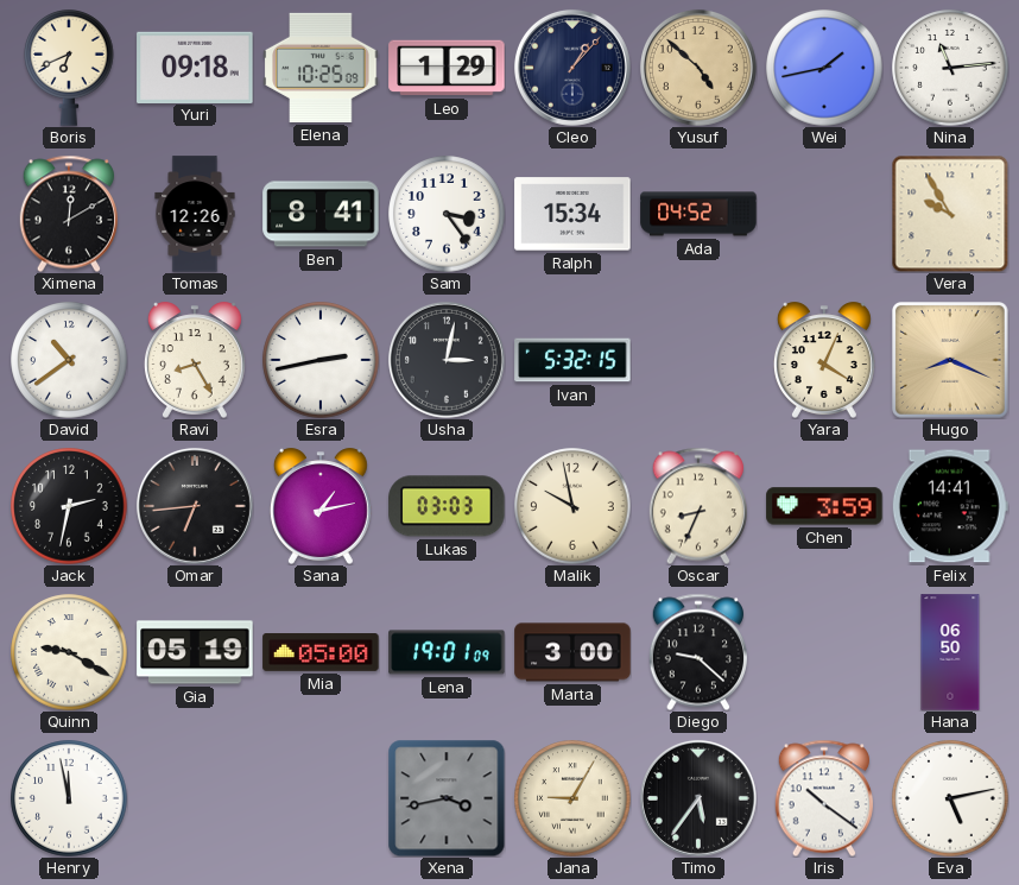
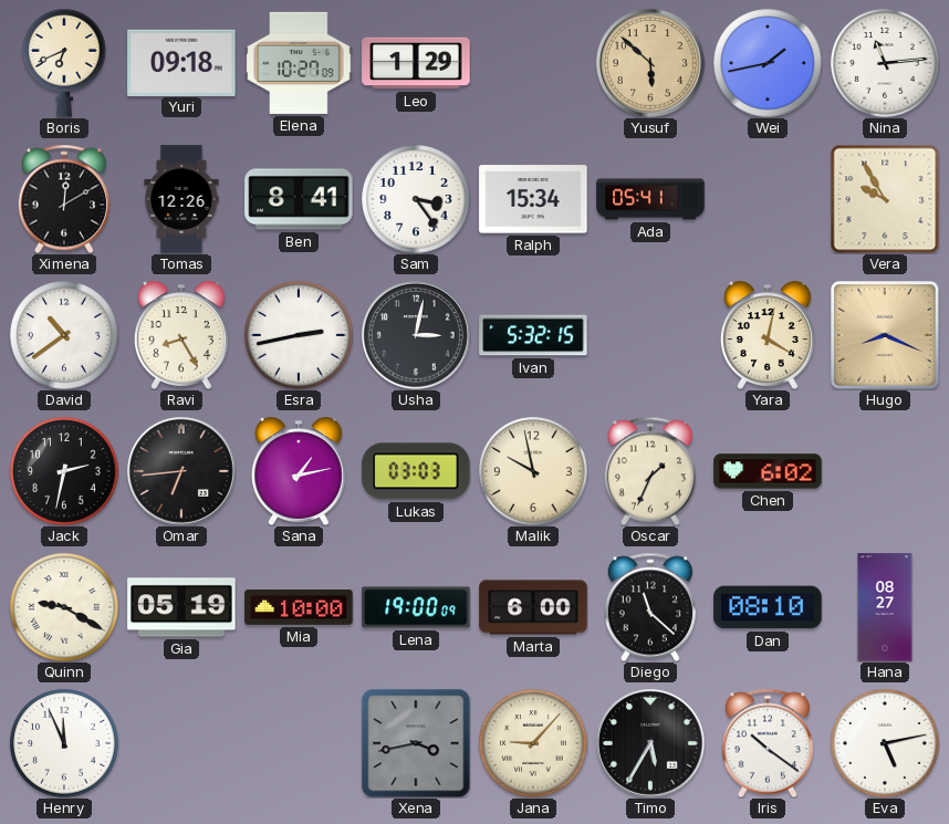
Elena: 10:25 -> 10:27
Cleo: 1:07 -> none
Yusuf: 4:52 -> 5:52
Ada: 04:52 -> 05:41
Yara: 4:04 -> 4:02
Oscar: 8:34 -> 1:34
Chen: 3:59 -> 6:02
Felix: 14:41 -> none
Mia: 05:00 -> 10:00
Lena: 19:01 -> 19:00
Marta: 3:00 -> 6:00
Diego: 9:22 -> 11:22
Dan: none -> 08:10
Hana: 06:50 -> 08:27
Henry: 11:58 -> 11:56
Jana: 9:05 -> 9:07
Timo: 5:36 -> 5:35
